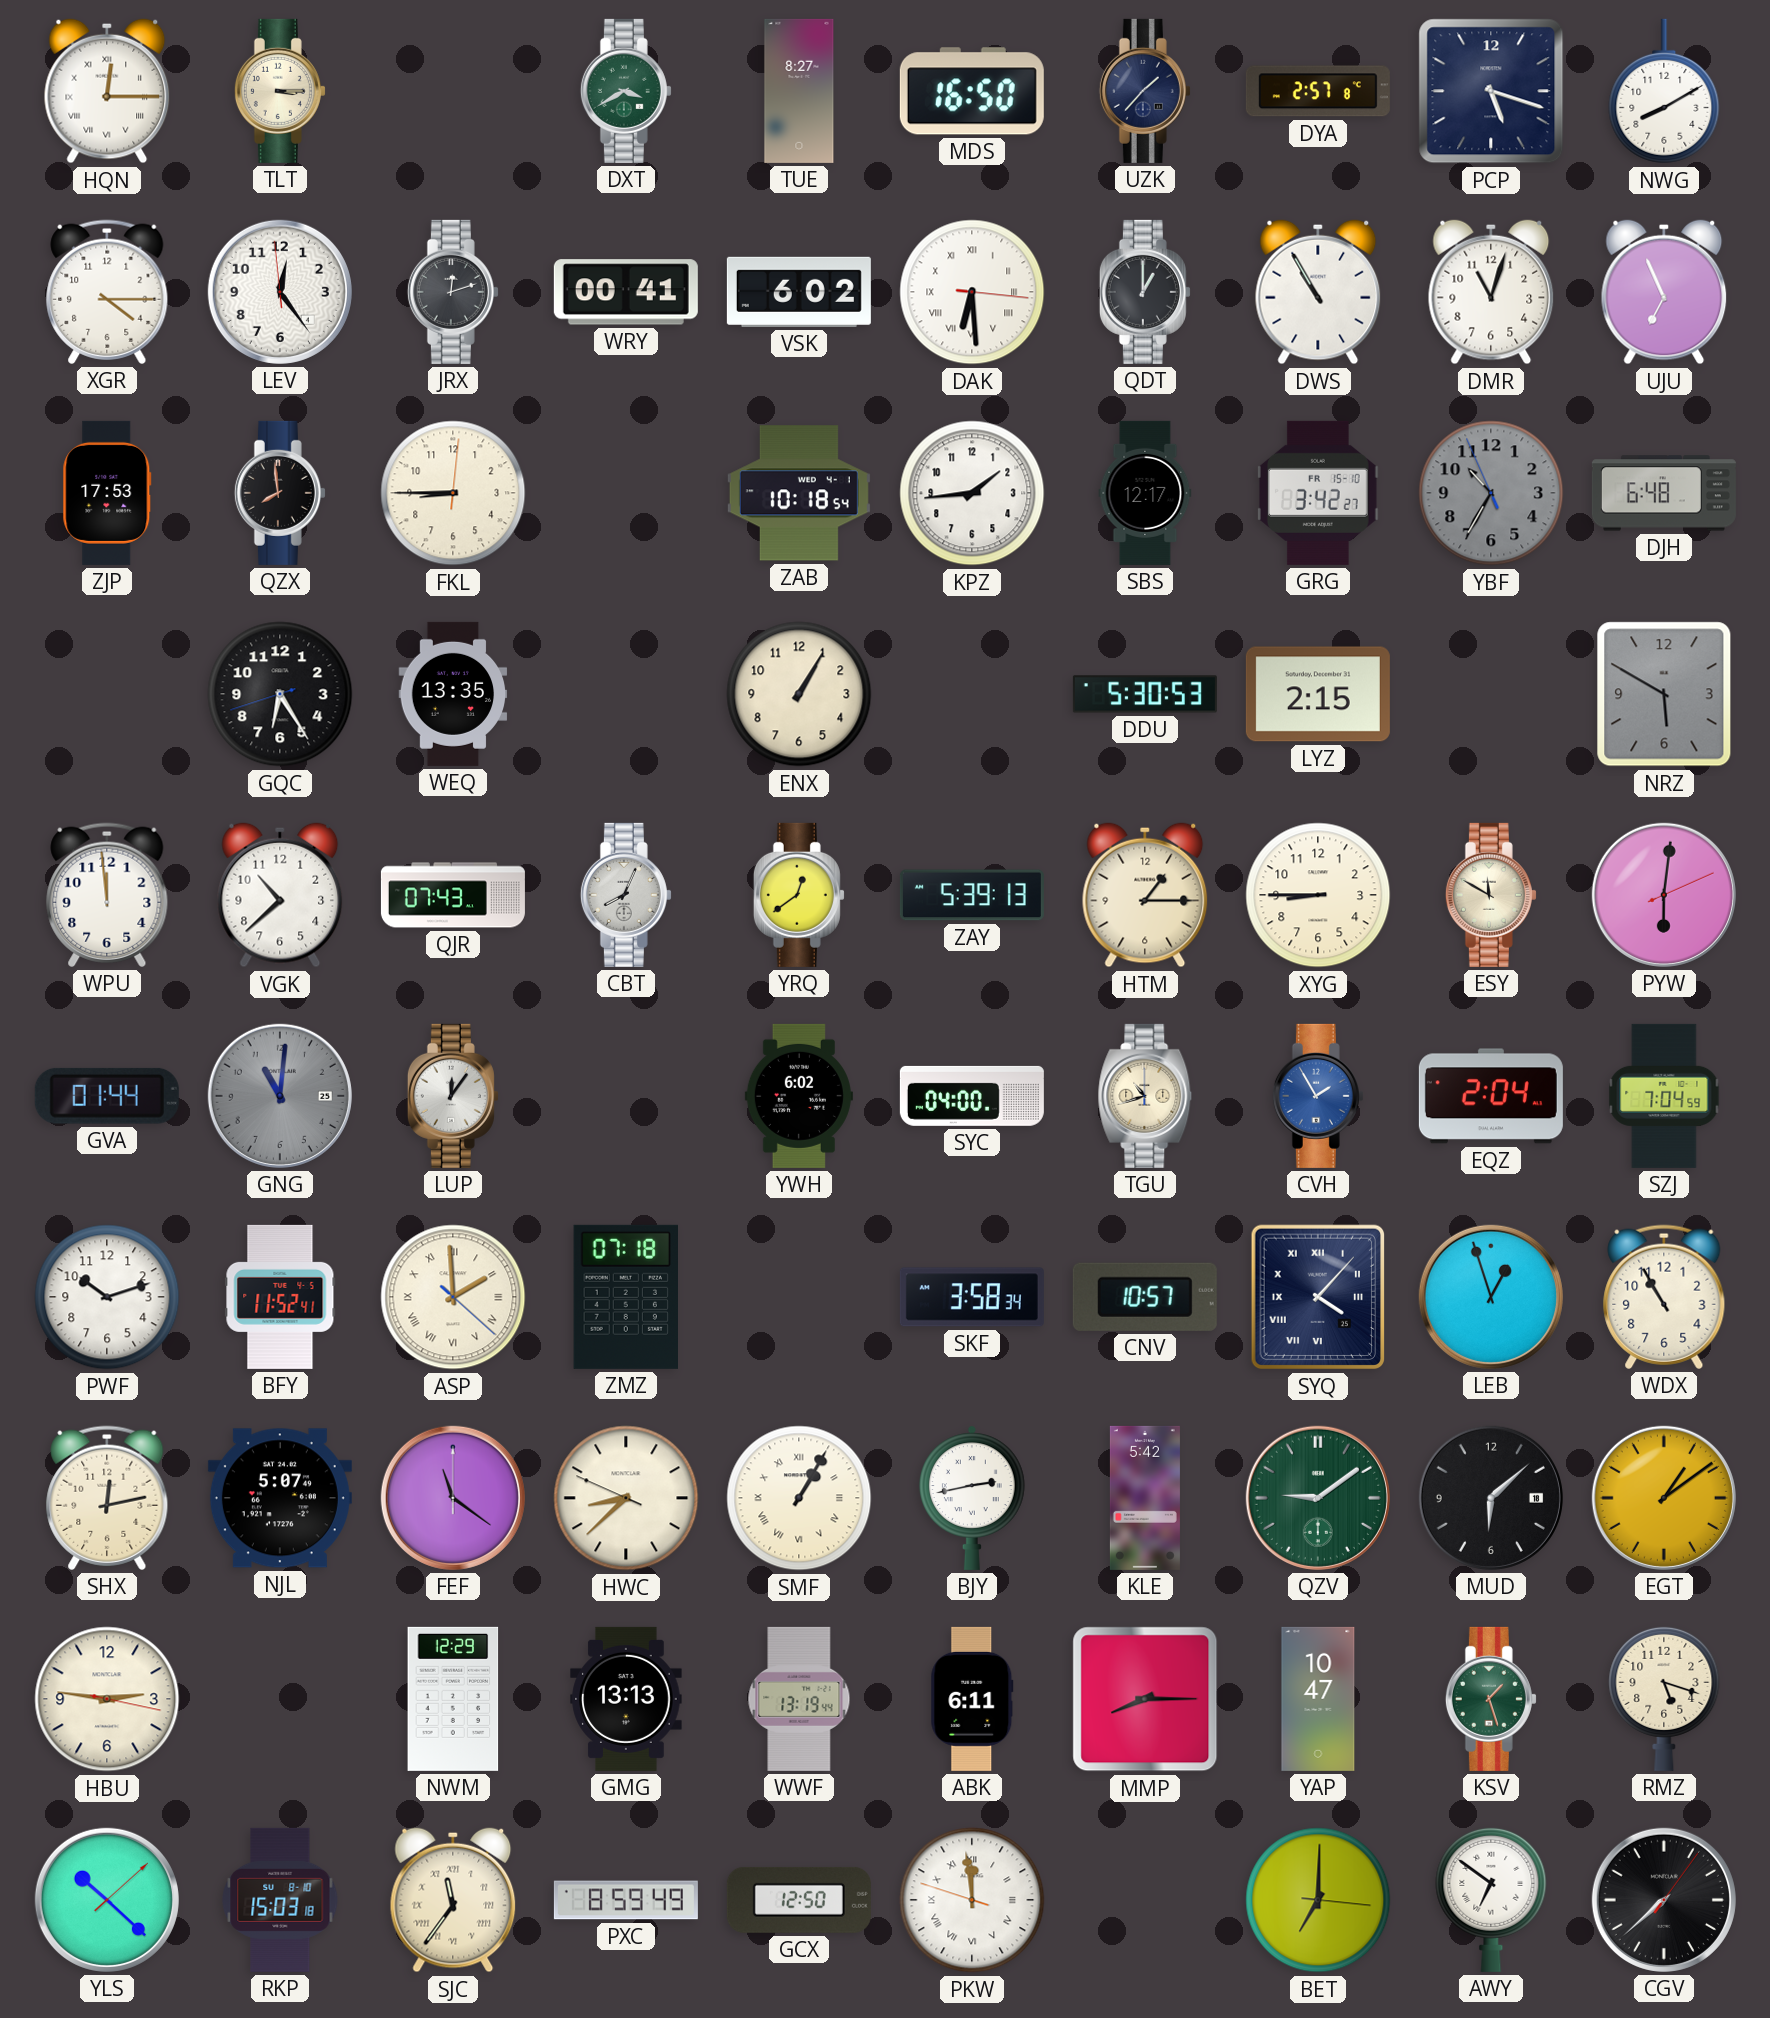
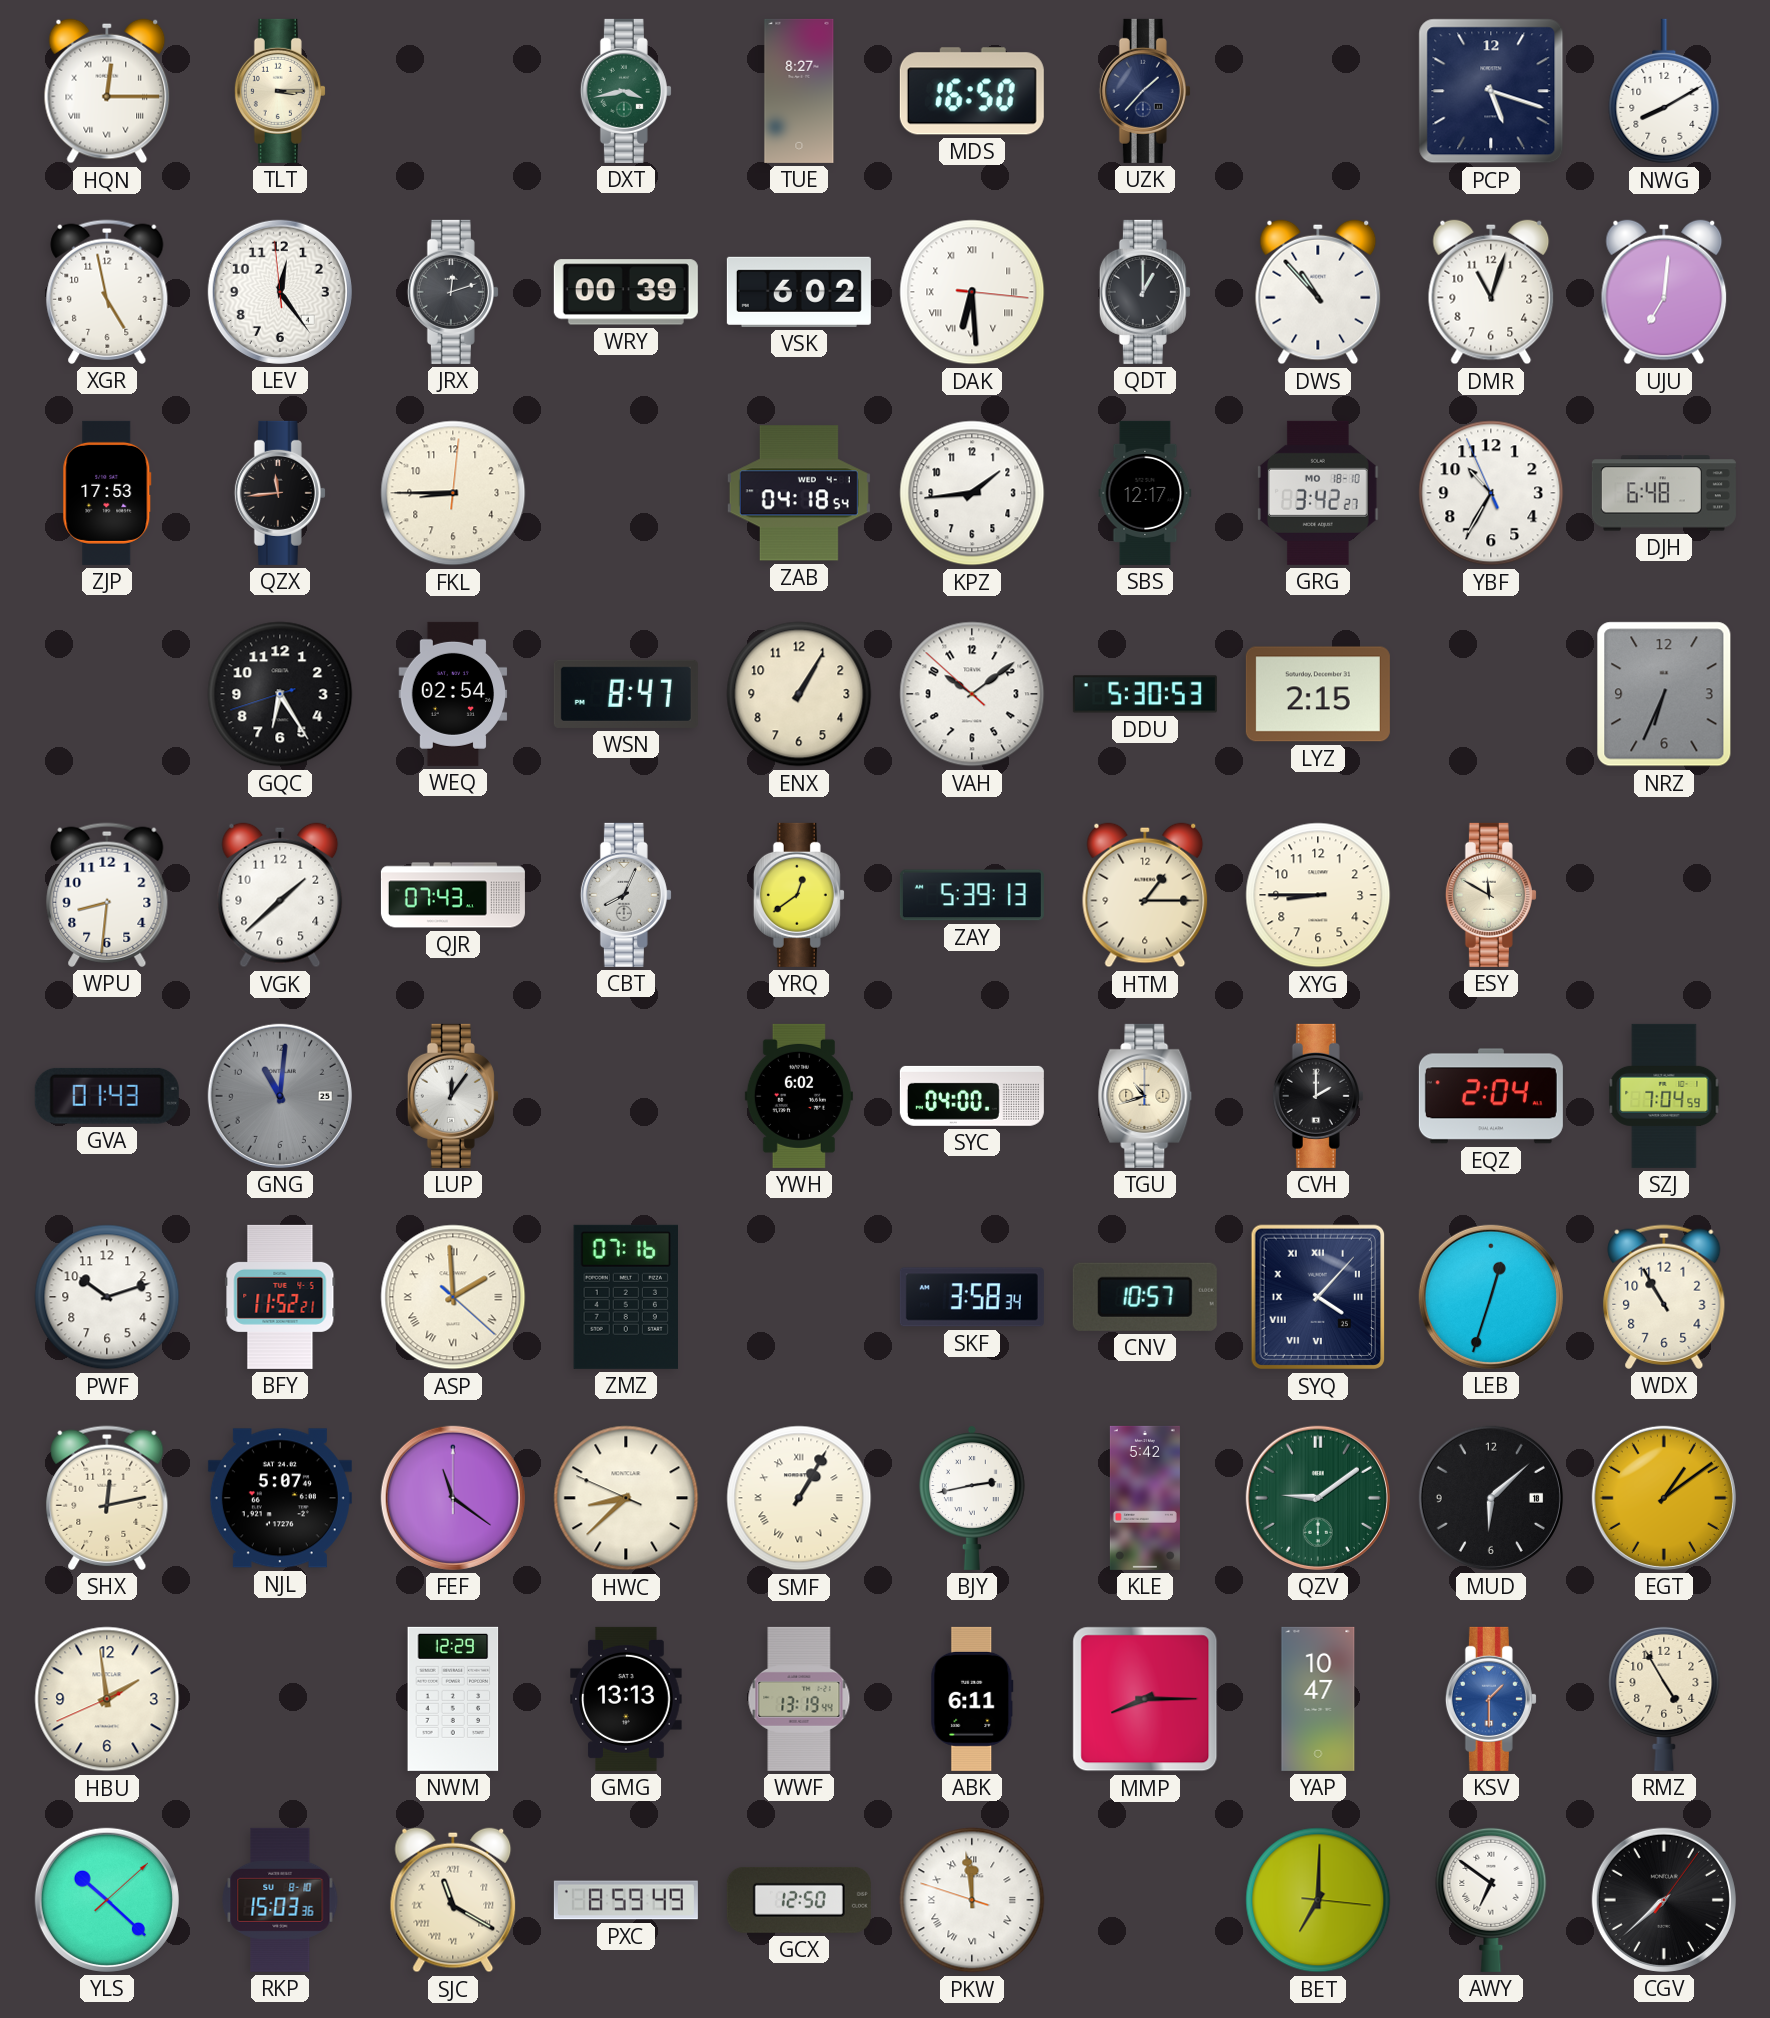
DXT: 3:40 -> 3:43
DYA: 2:57 -> none
XGR: 4:15 -> 4:58
WRY: 00:41 -> 00:39
DWS: 10:55 -> 10:53
UJU: 6:56 -> 7:01
QZX: 7:59 -> 11:44
ZAB: 10:18 -> 04:18
GRG date: FR 15-10 -> MO 18-10
YBF dial: grey -> white
WEQ: 13:35 -> 02:54
WSN: none -> 8:47
VAH: none -> 10:08
NRZ: 5:50 -> 6:34
WPU: 11:59 -> 8:31
VGK: 10:38 -> 1:38
PYW: 6:01 -> none
GVA: 01:44 -> 01:43
CVH: 1:55 -> 2:00
CVH dial: blue -> black
BFY: 11:52:41 -> 11:52:21
ZMZ: 07:18 -> 07:16
LEB: 12:57 -> 12:33
HBU: 2:46 -> 1:58
KSV: 1:27 -> 1:30
KSV dial: green -> blue
RMZ: 5:18 -> 4:55
RKP: 15:03:18 -> 15:03:36
SJC: 11:36 -> 11:20
